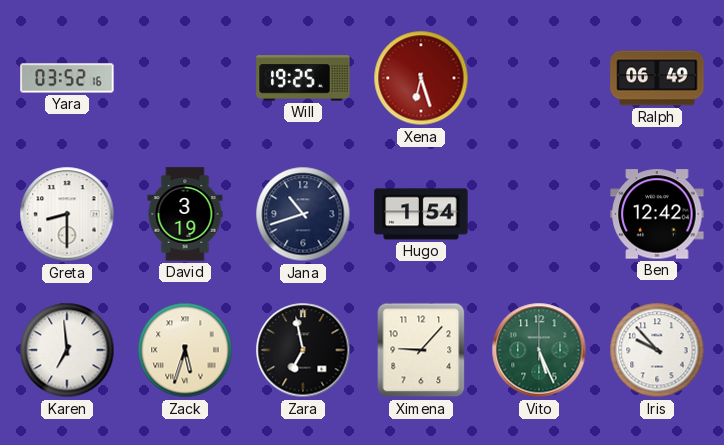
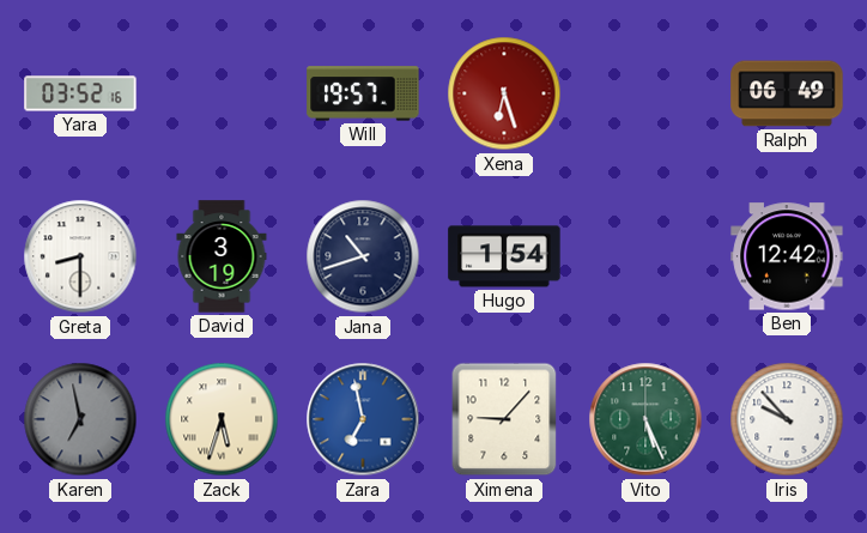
Will: 19:25 -> 19:57
Karen: 6:59 -> 6:58
Karen dial: white -> grey
Zara dial: black -> blue
